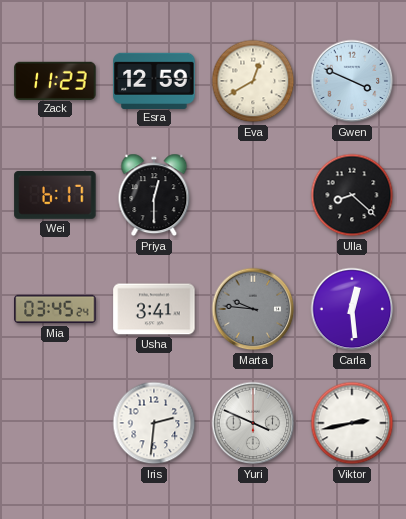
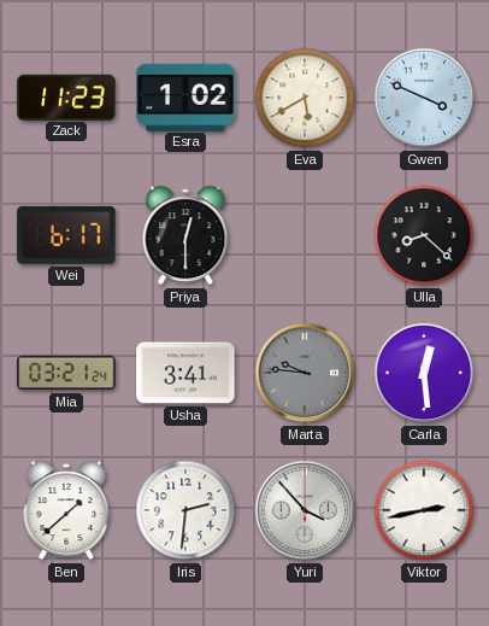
Esra: 12:59 -> 1:02
Eva: 12:40 -> 5:40
Mia: 03:45 -> 03:21
Ben: none -> 1:38
Yuri: 3:49 -> 3:53
